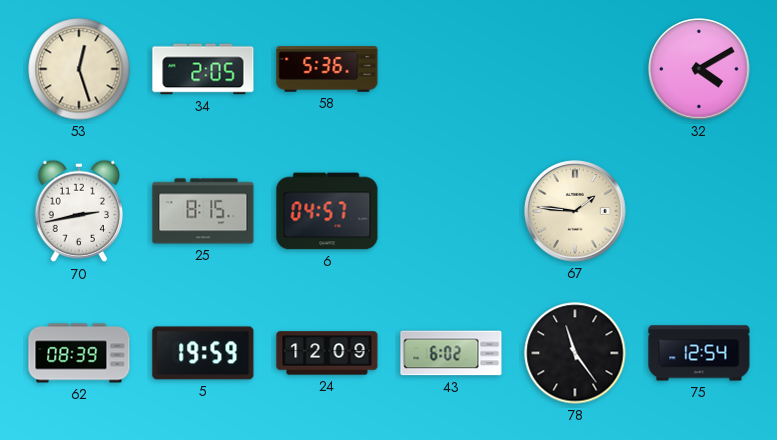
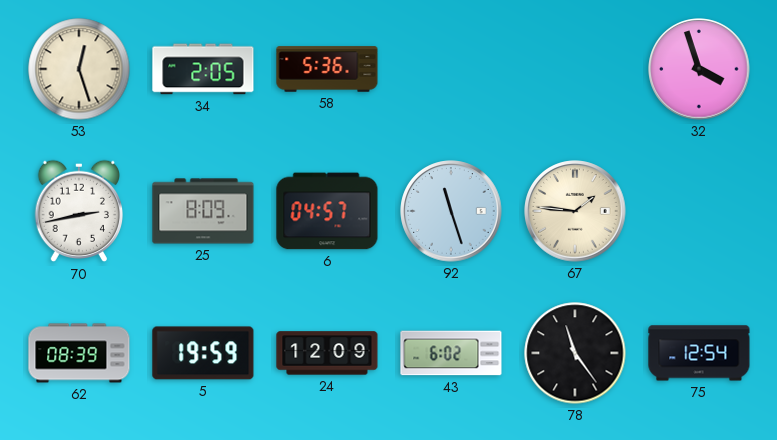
32: 4:10 -> 3:57
25: 8:15 -> 8:09
92: none -> 11:27
